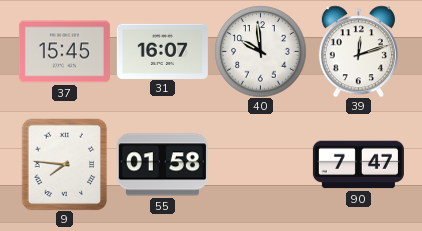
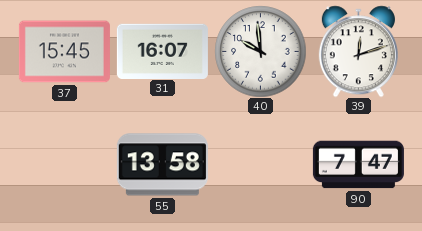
9: 7:46 -> none
55: 01:58 -> 13:58
